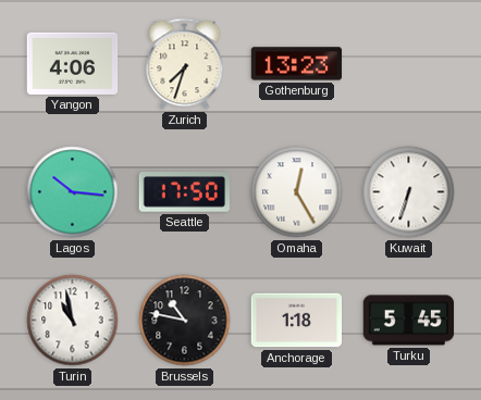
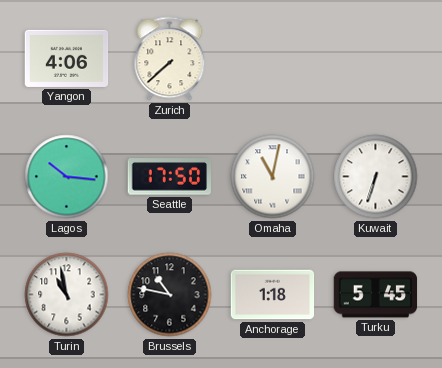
Zurich: 7:33 -> 7:38
Gothenburg: 13:23 -> none
Omaha: 12:25 -> 11:02
